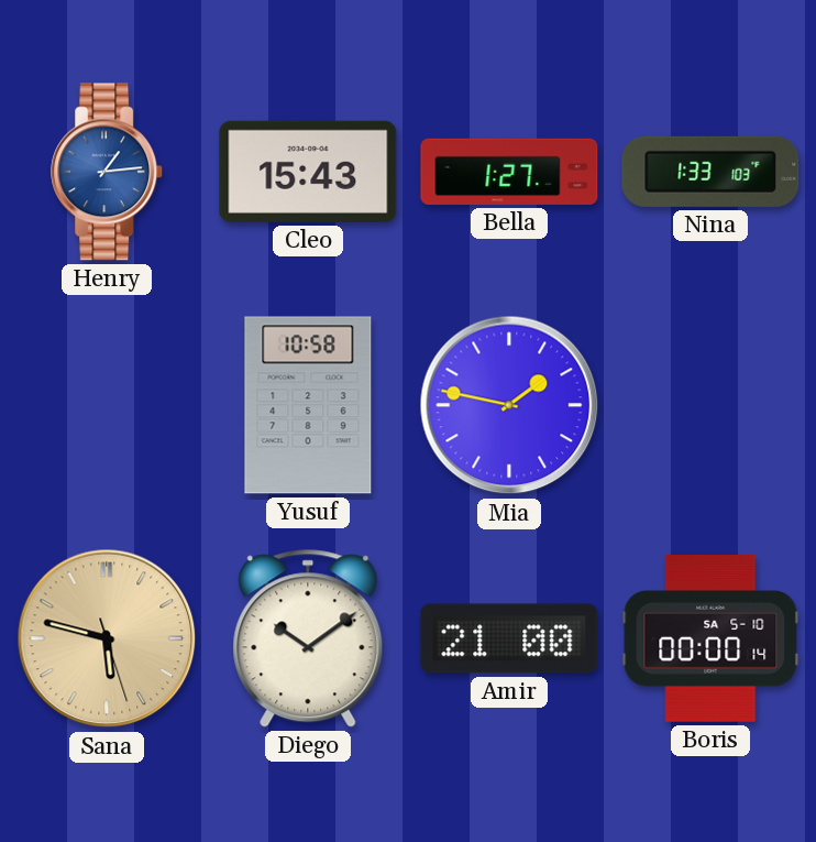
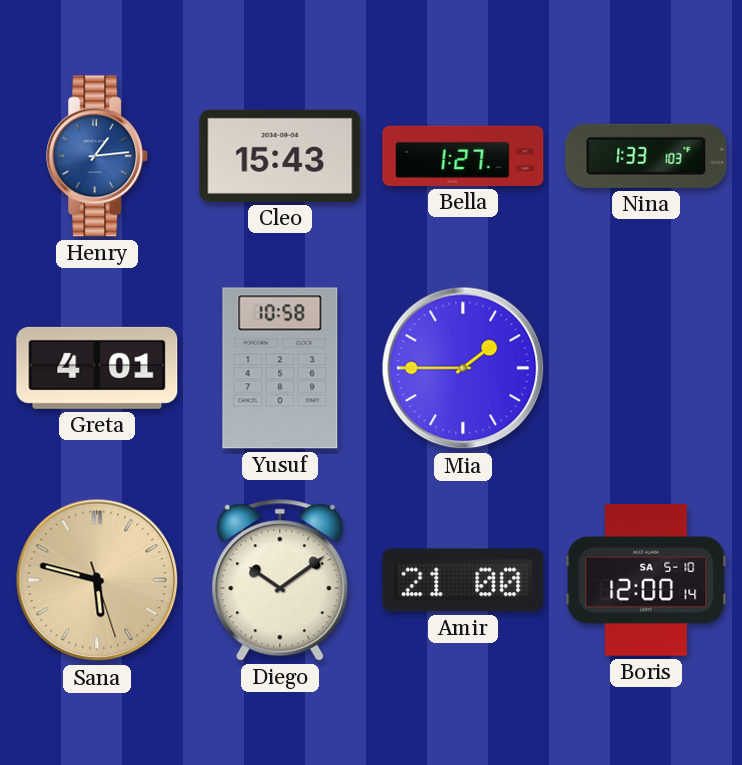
Greta: none -> 4:01
Mia: 1:47 -> 1:45
Boris: 00:00 -> 12:00
